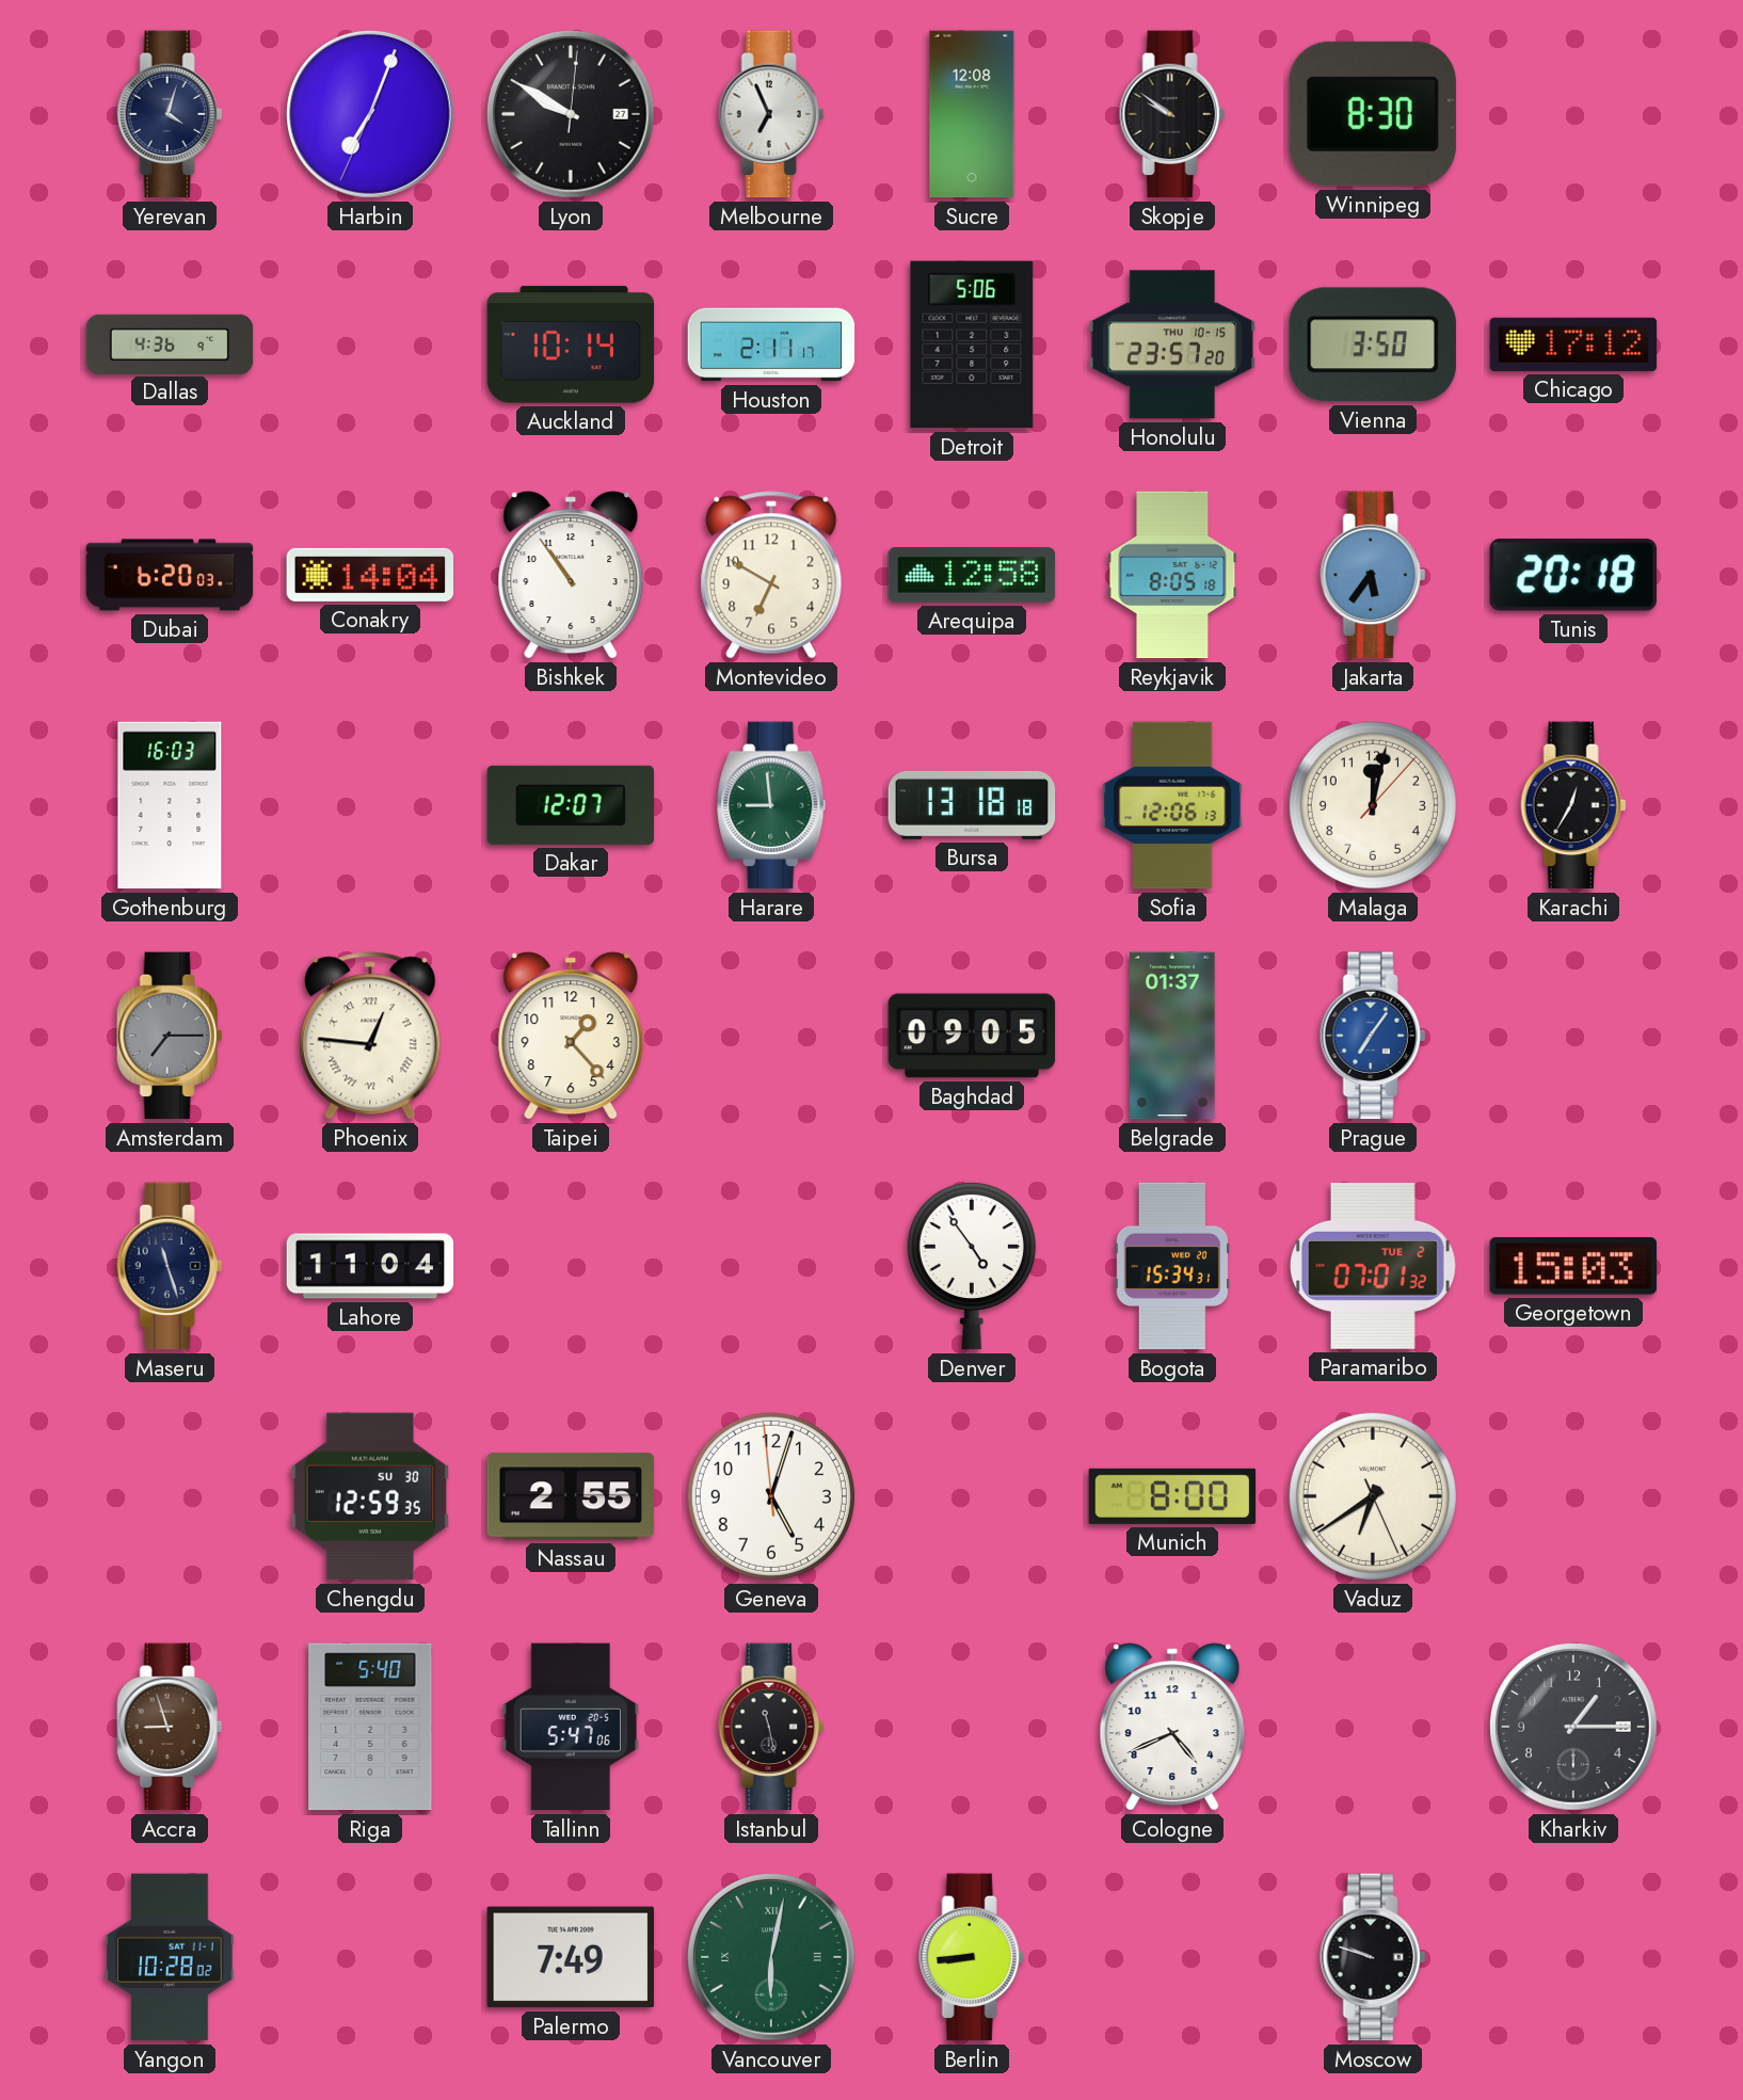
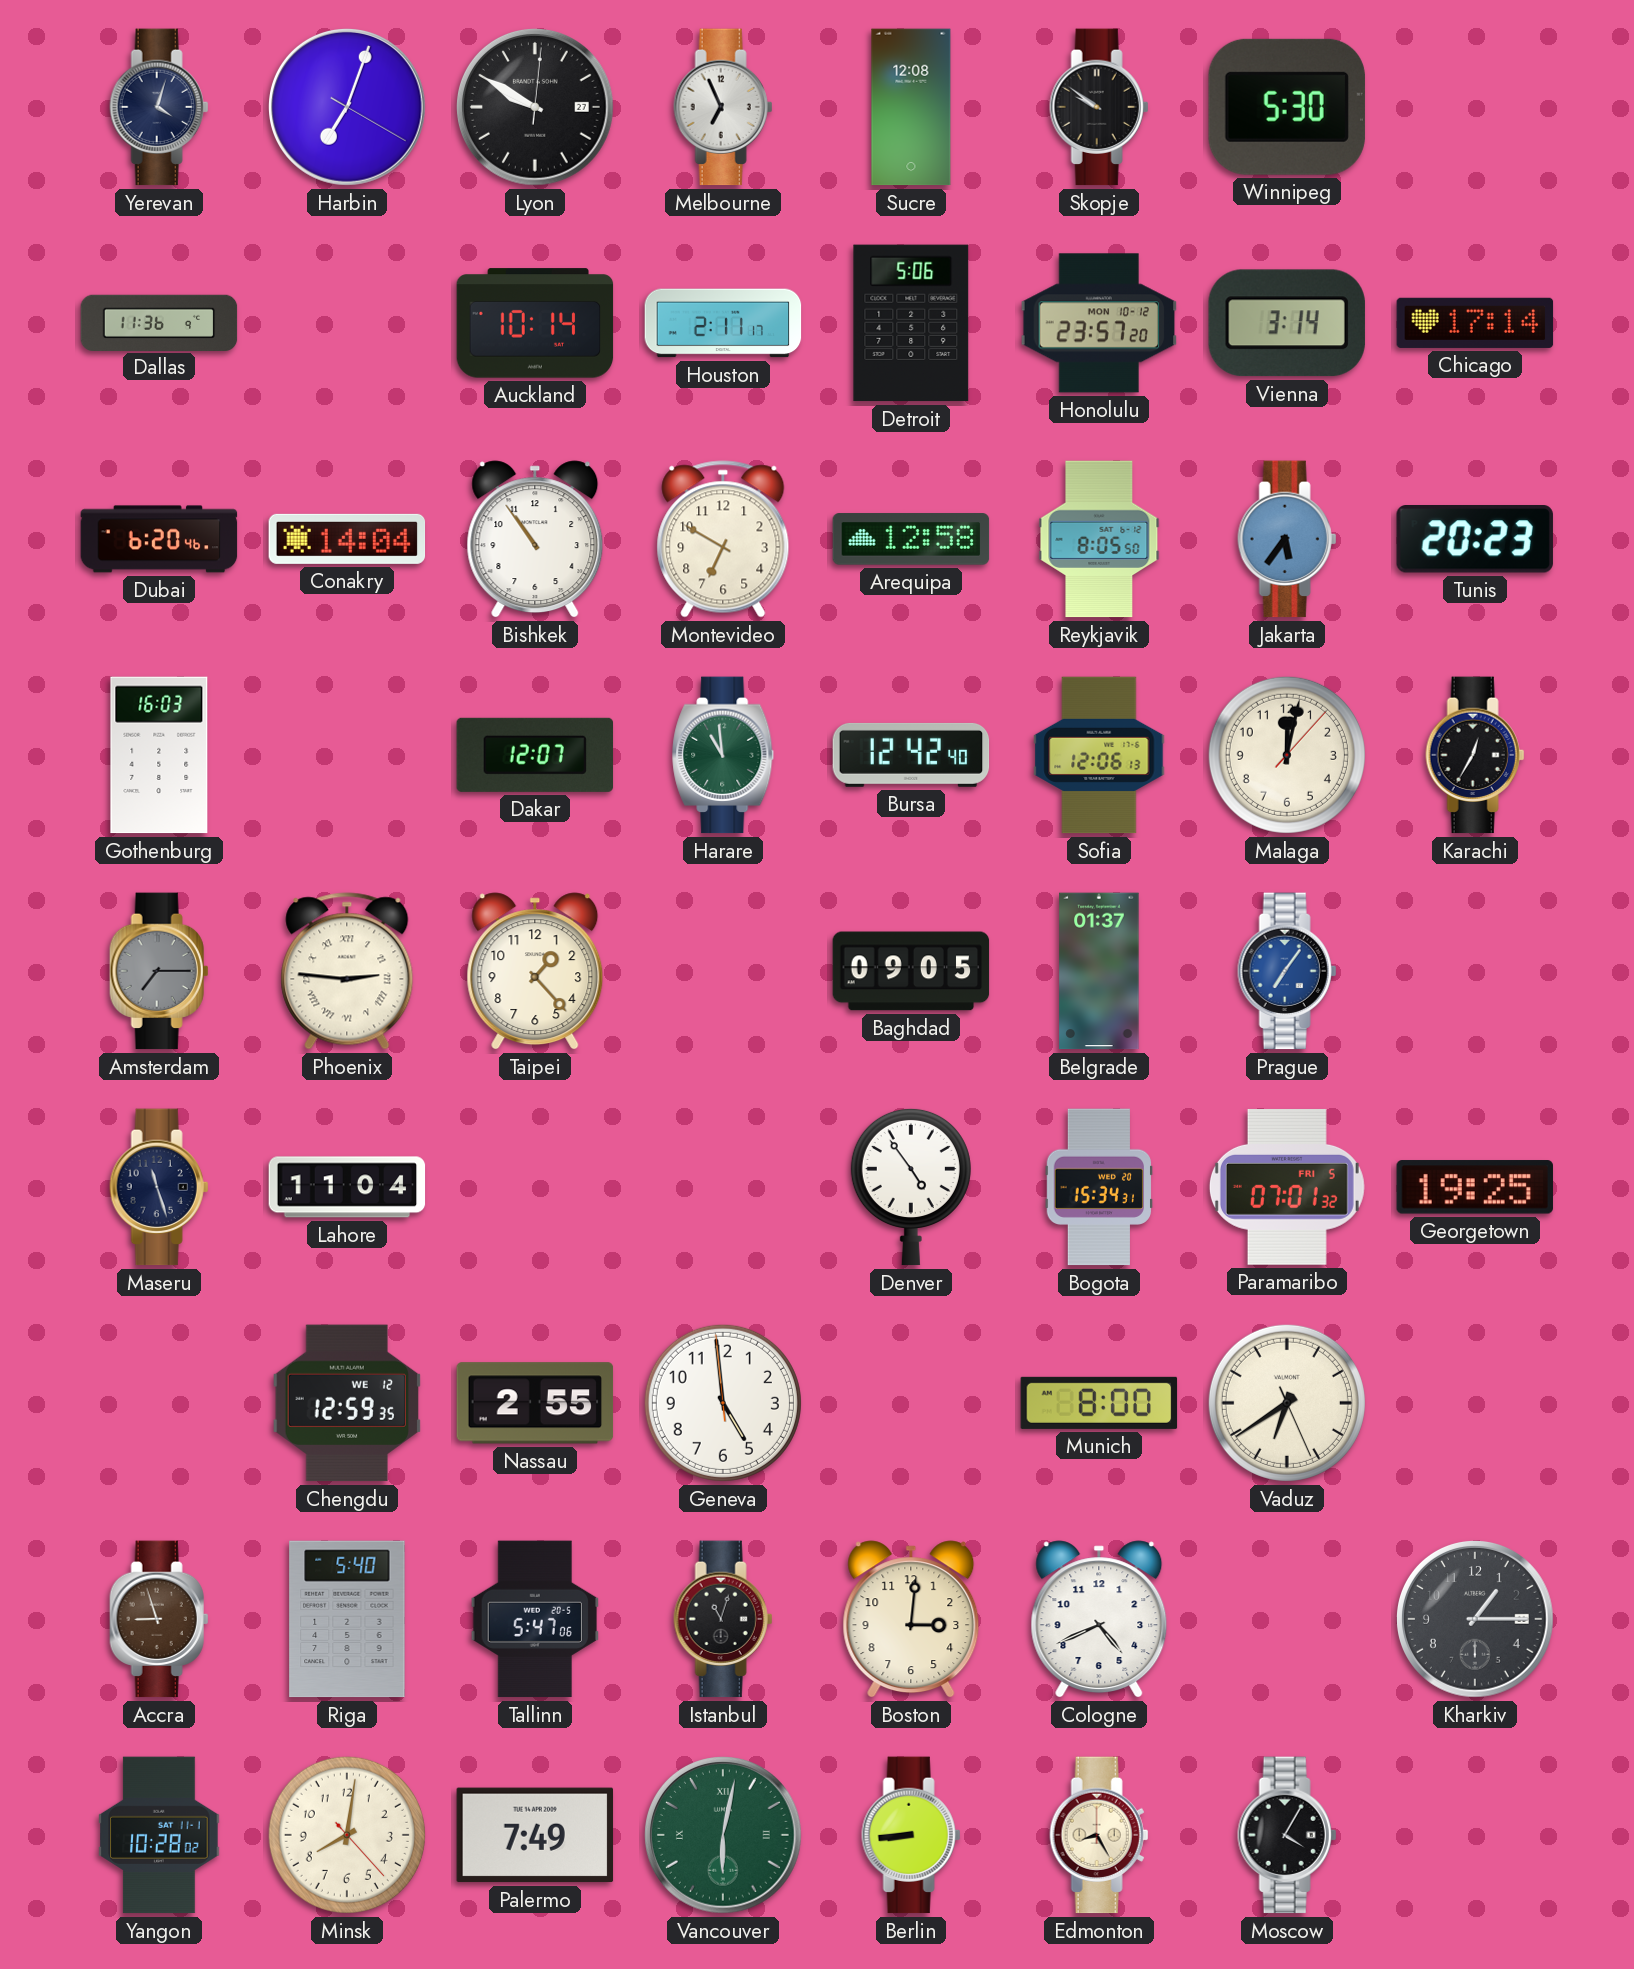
Harbin: 7:03:34 -> 7:03:20
Winnipeg: 8:30 -> 5:30
Dallas: 4:36 -> 11:36
Honolulu date: THU 10-15 -> MON 10-12
Vienna: 3:50 -> 3:14
Chicago: 17:12 -> 17:14
Dubai: 6:20:03 -> 6:20:46
Reykjavik: 8:05:18 -> 8:05:50
Tunis: 20:18 -> 20:23
Harare: 8:59 -> 10:59
Bursa: 13:18 -> 12:42
Phoenix: 12:46 -> 2:46
Paramaribo date: TUE 2 -> FRI 5
Georgetown: 15:03 -> 19:25
Chengdu date: SU 30 -> WE 12
Geneva: 5:02 -> 4:58
Istanbul: 11:28 -> 11:03
Boston: none -> 3:01
Minsk: none -> 8:01
Edmonton: none -> 8:25
Moscow: 9:48 -> 4:05
